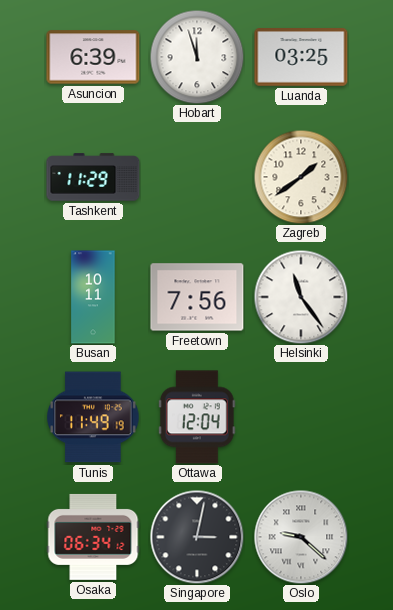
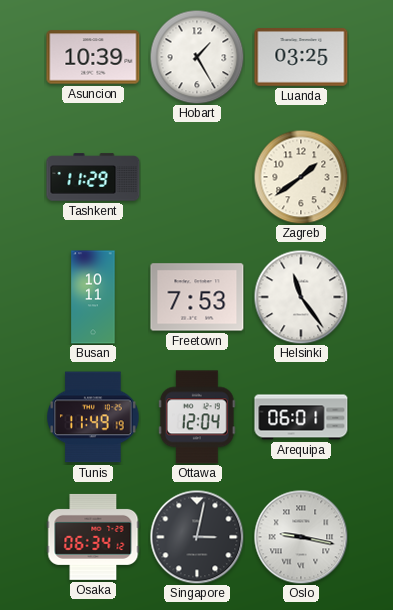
Asuncion: 6:39 -> 10:39
Hobart: 11:57 -> 1:25
Freetown: 7:56 -> 7:53
Arequipa: none -> 06:01
Oslo: 9:22 -> 9:17
